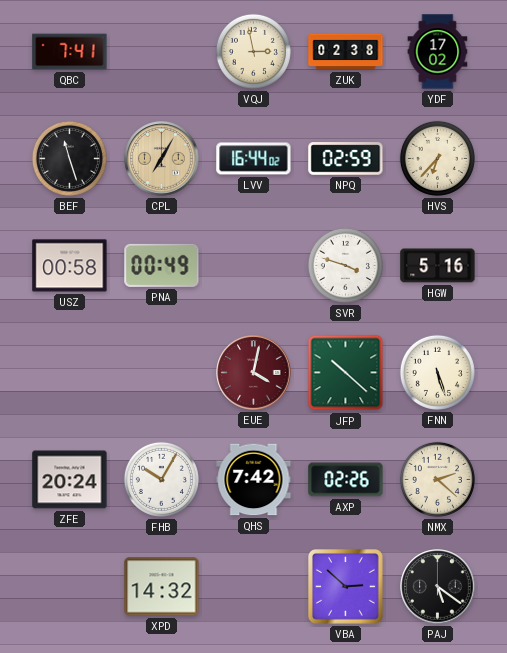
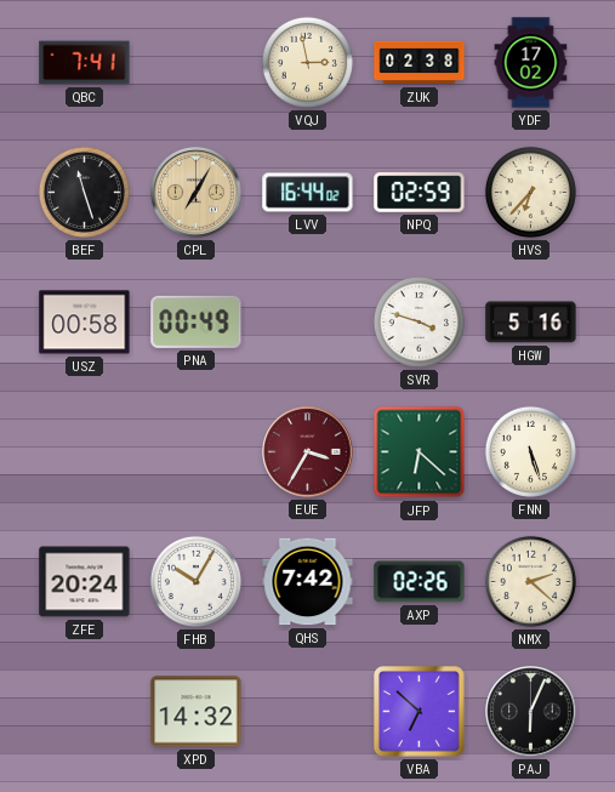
EUE: 4:02 -> 3:35
JFP: 10:22 -> 6:22
VBA: 2:52 -> 6:52
PAJ: 5:21 -> 6:04
